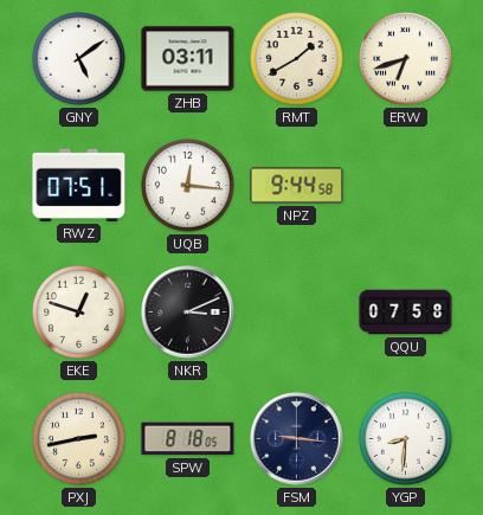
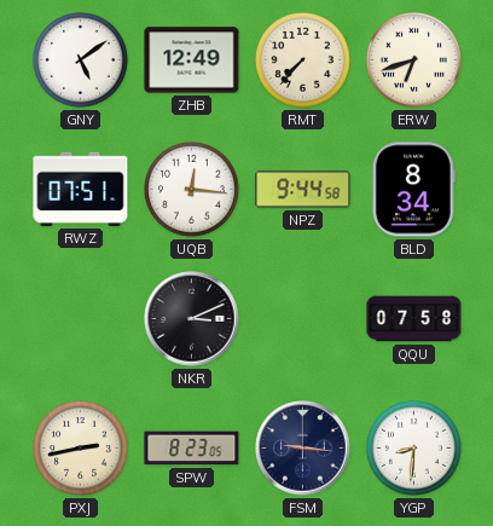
ZHB: 03:11 -> 12:49
RMT: 1:40 -> 7:37
BLD: none -> 8:34
EKE: 12:48 -> none
SPW: 8:18 -> 8:23
